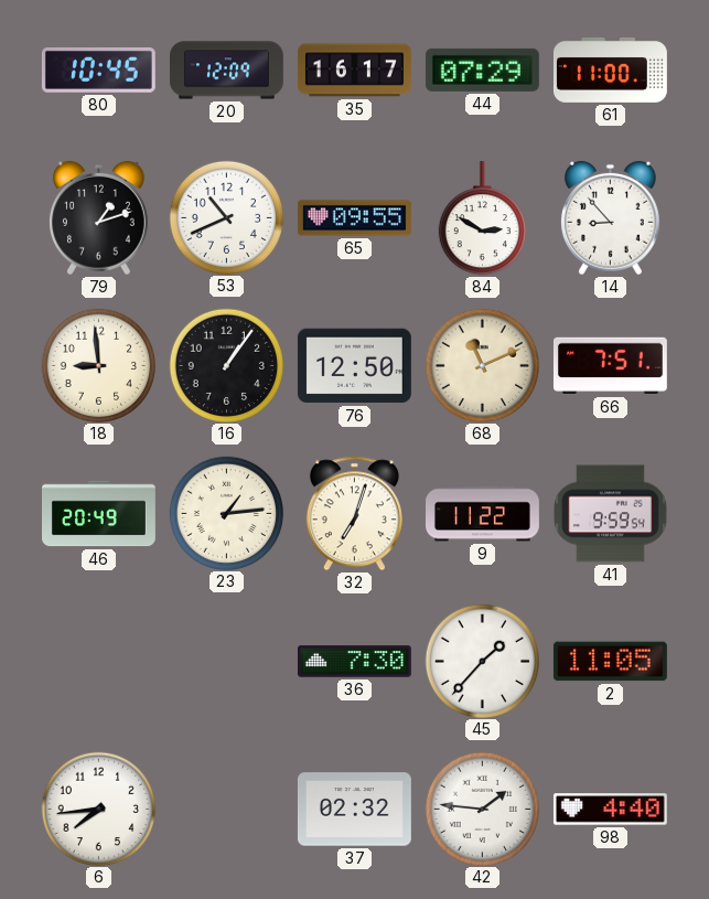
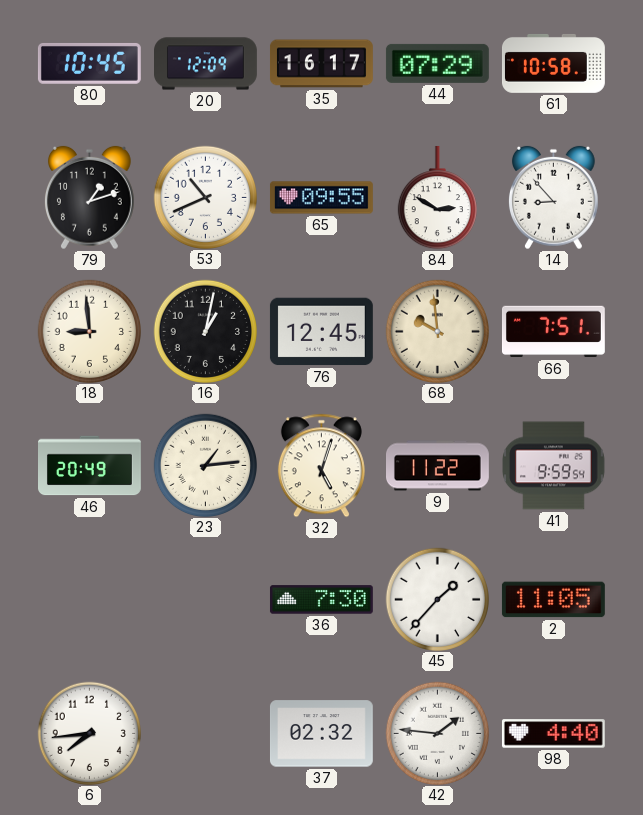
61: 11:00 -> 10:58
16: 1:06 -> 1:02
76: 12:50 -> 12:45
68: 11:11 -> 9:59
32: 7:03 -> 5:03
